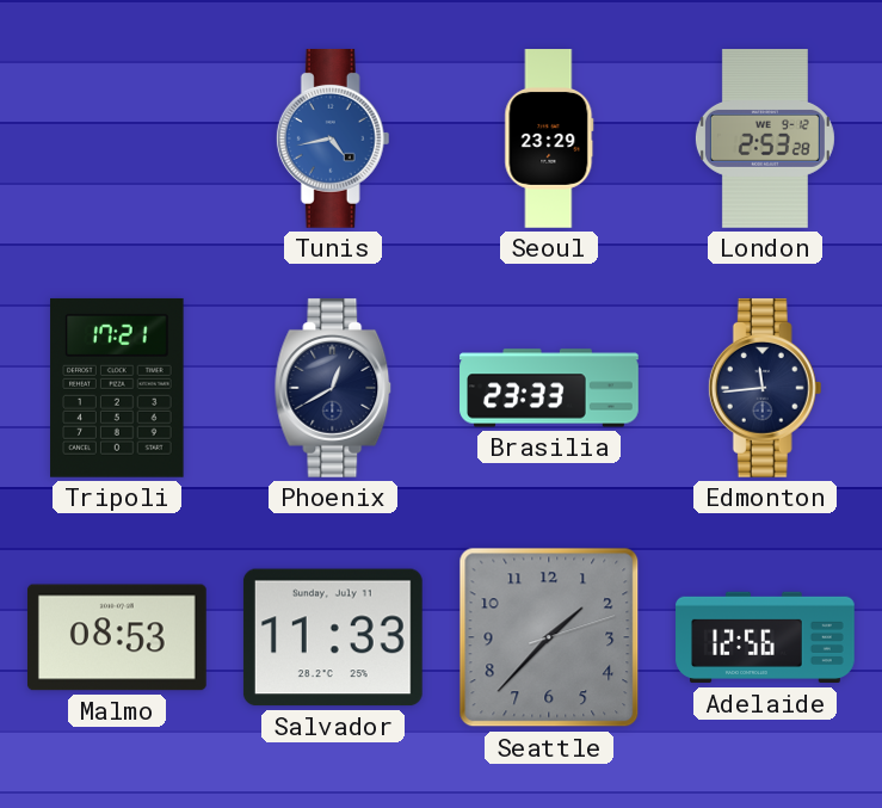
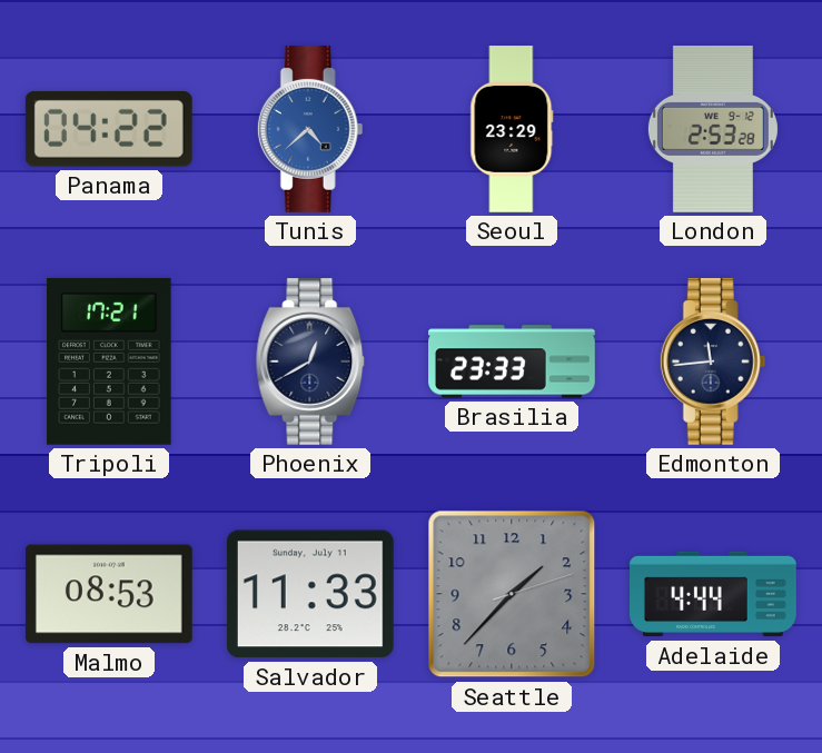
Panama: none -> 04:22
Tunis: 4:43 -> 4:38
Adelaide: 12:56 -> 4:44
